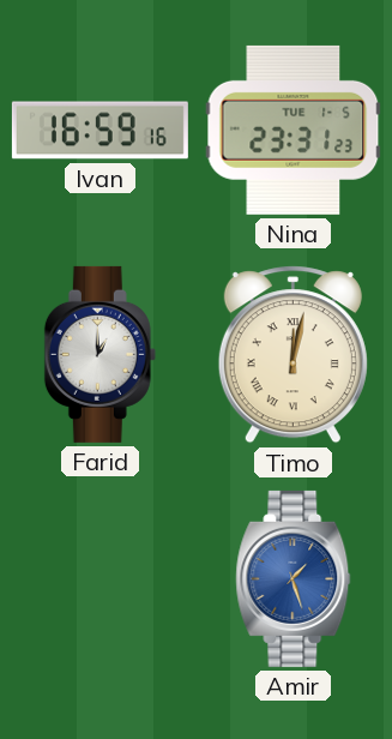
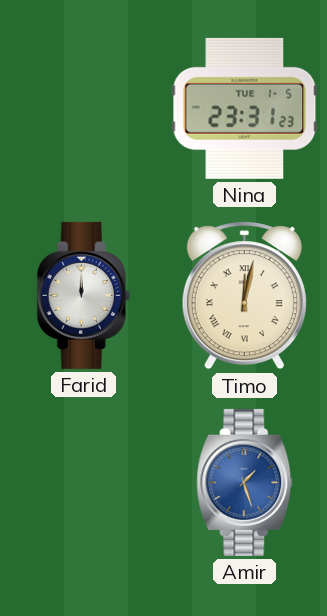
Ivan: 16:59 -> none
Farid: 1:00 -> 12:00
